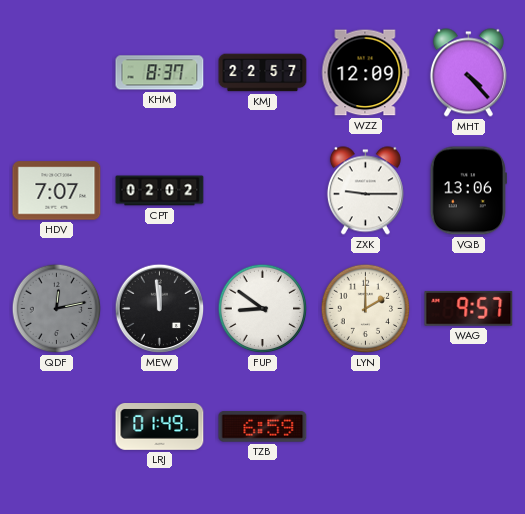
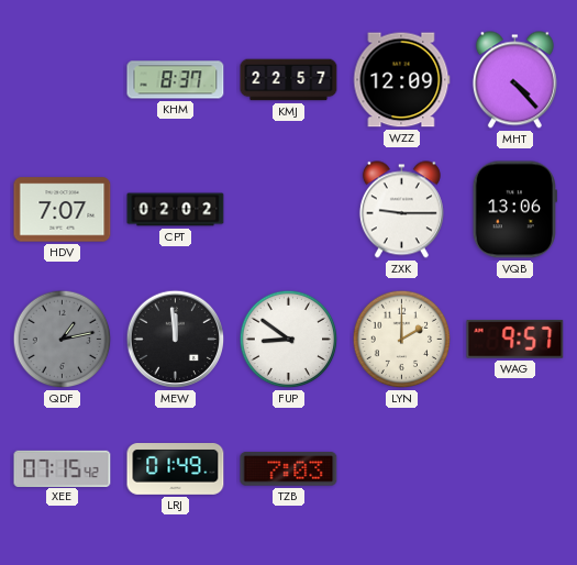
QDF: 12:13 -> 1:13
XEE: none -> 07:15
TZB: 6:59 -> 7:03
